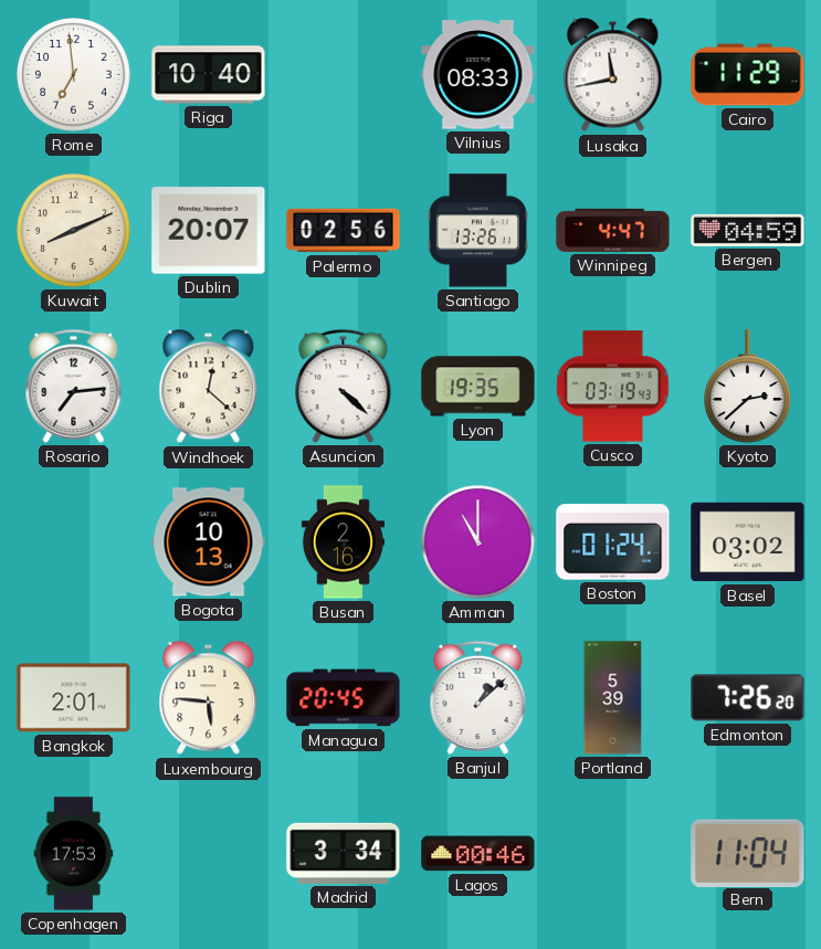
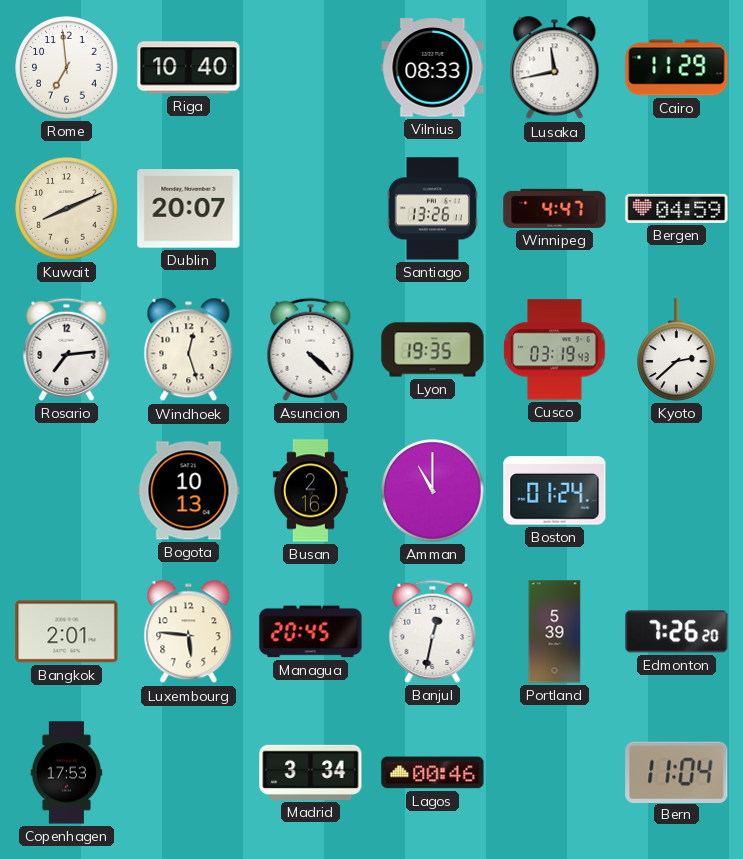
Palermo: 02:56 -> none
Windhoek: 12:22 -> 12:27
Basel: 03:02 -> none
Banjul: 1:08 -> 12:32
